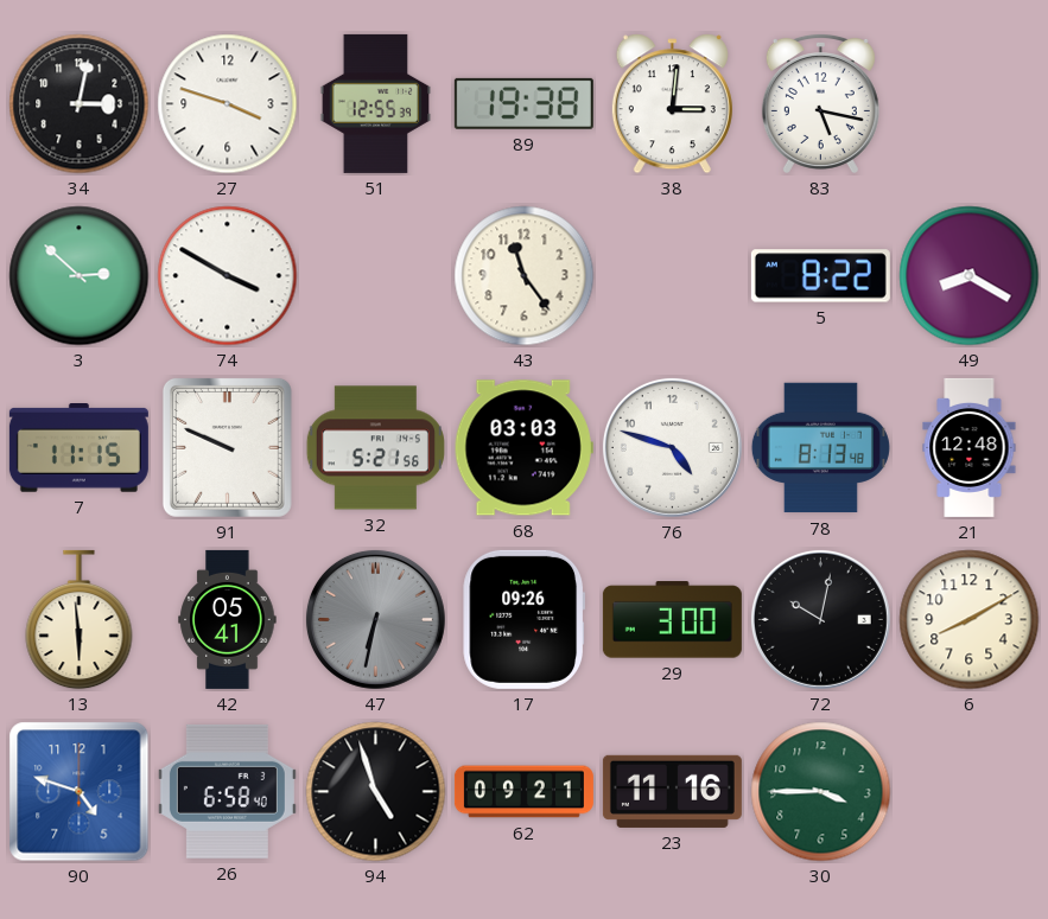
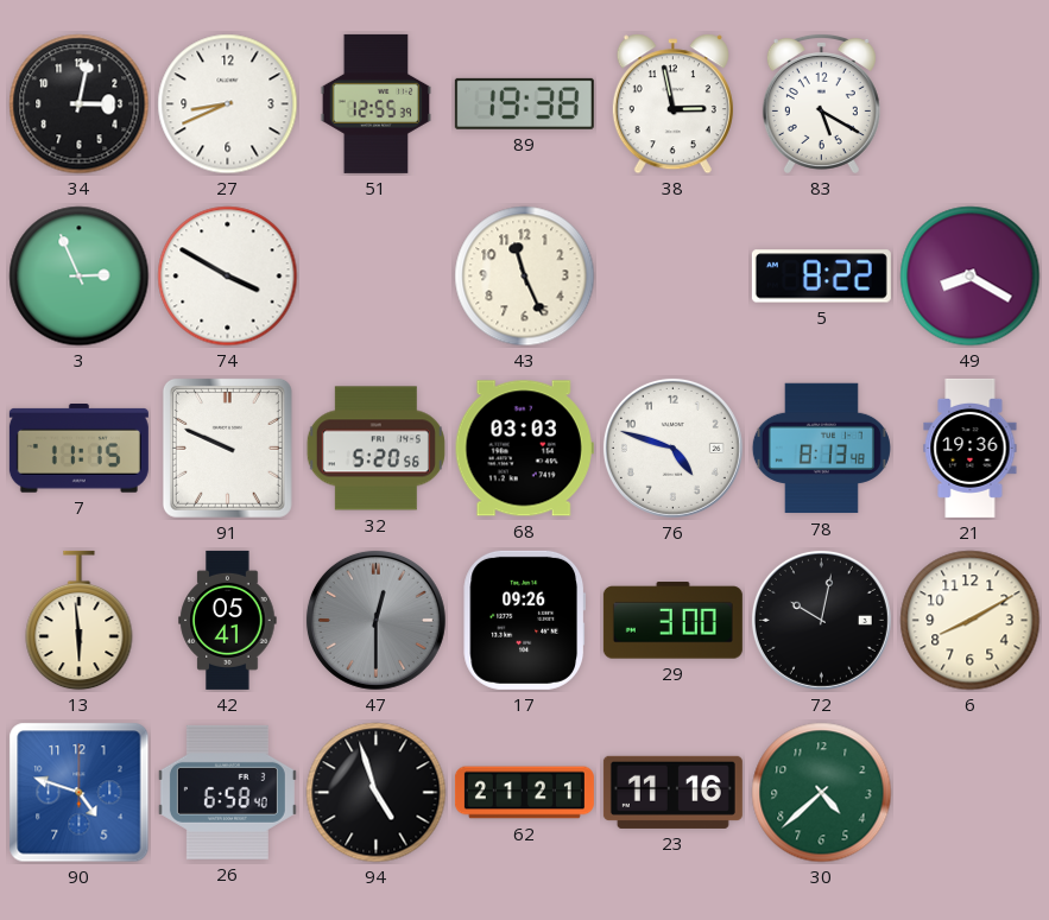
27: 3:48 -> 8:41
38: 3:01 -> 2:58
83: 5:17 -> 5:20
3: 2:52 -> 2:56
43: 11:24 -> 11:26
32: 5:21 -> 5:20
21: 12:48 -> 19:36
47: 6:32 -> 12:30
62: 09:21 -> 21:21
30: 3:45 -> 4:38
